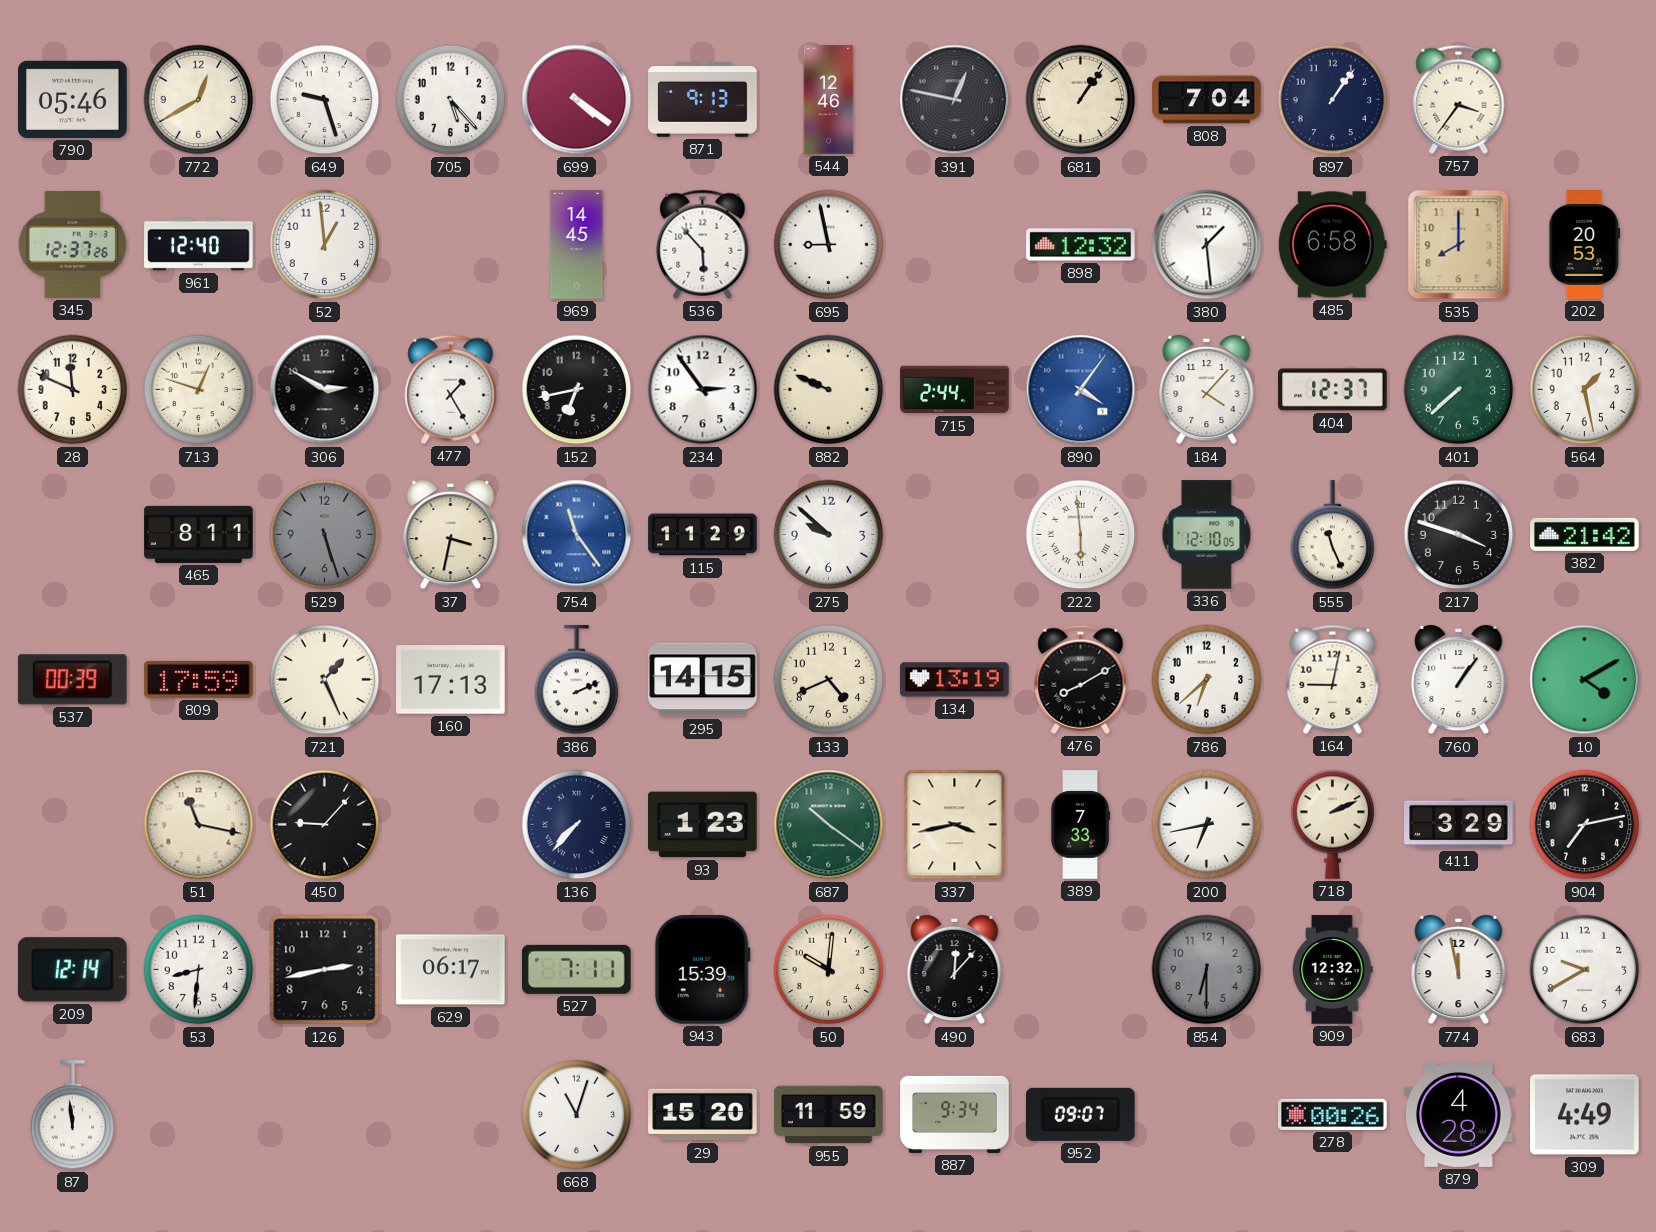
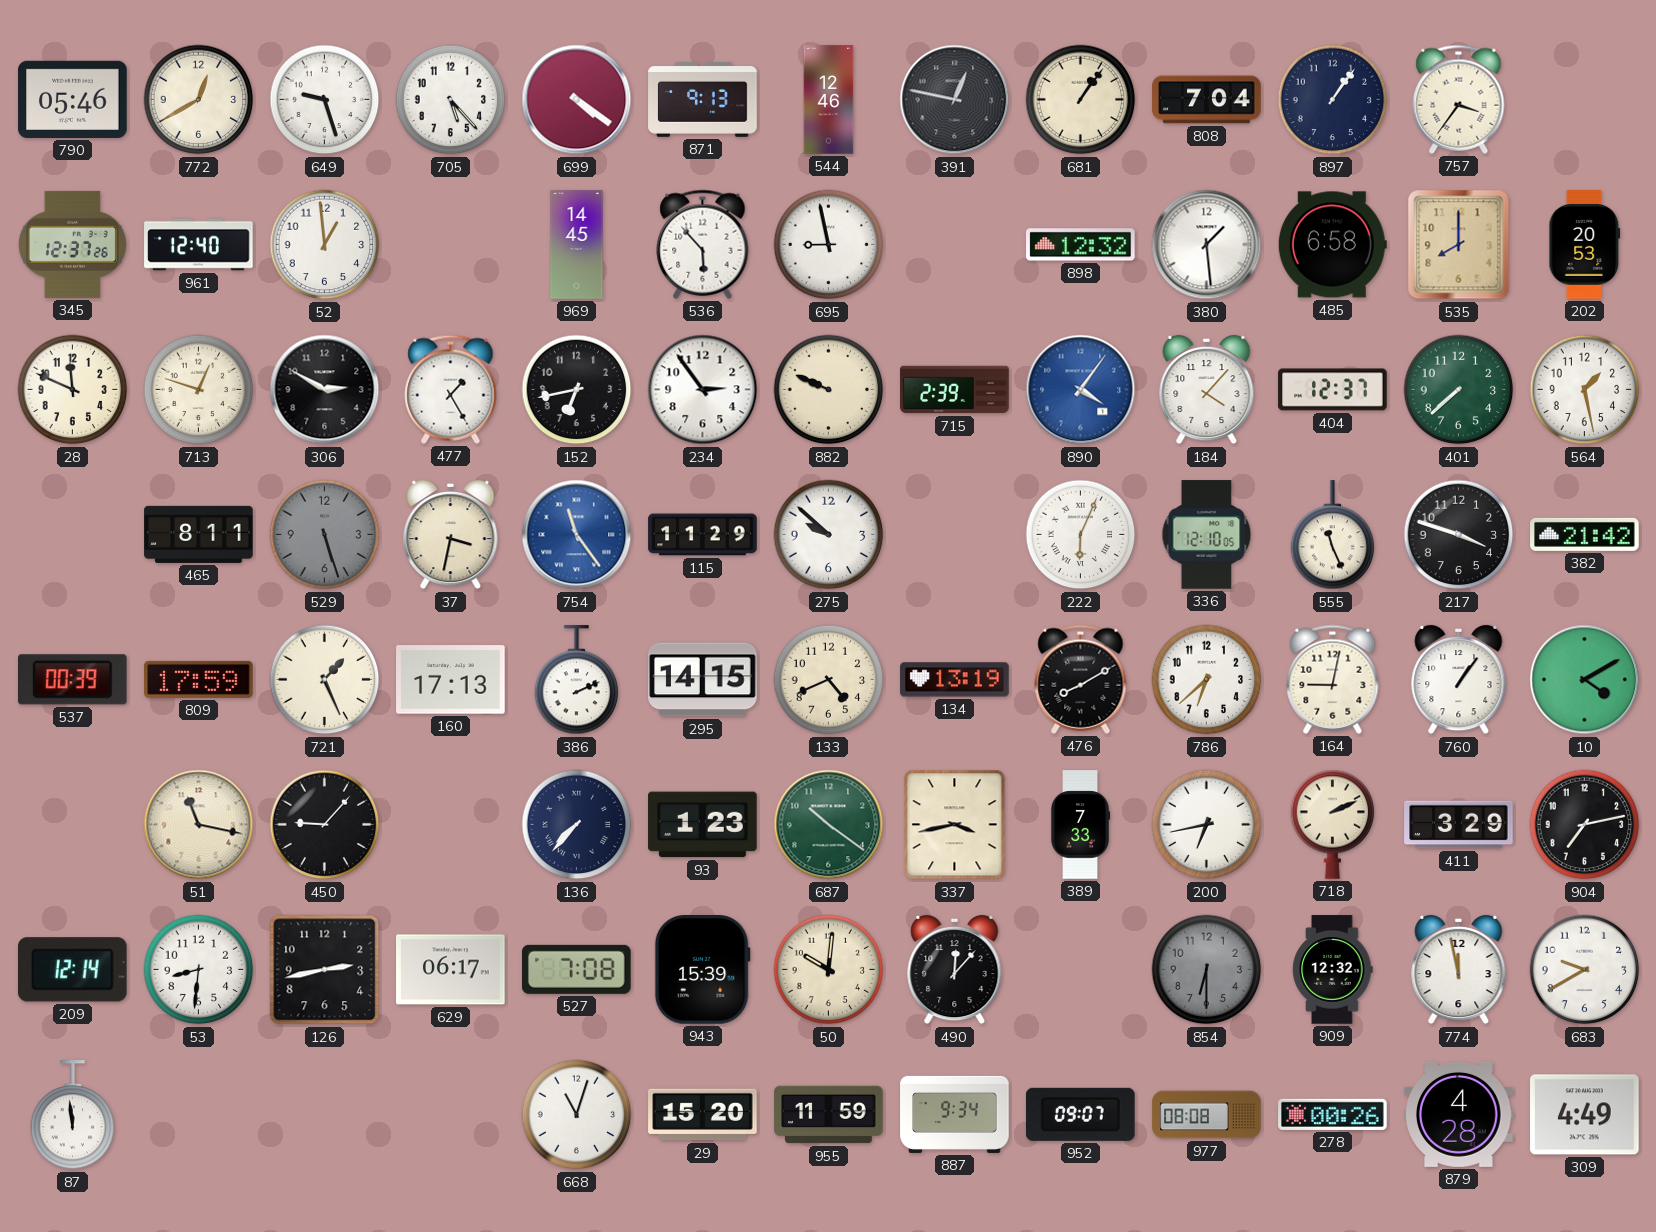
715: 2:44 -> 2:39
222: 5:59 -> 6:04
527: 7:11 -> 7:08
977: none -> 08:08
